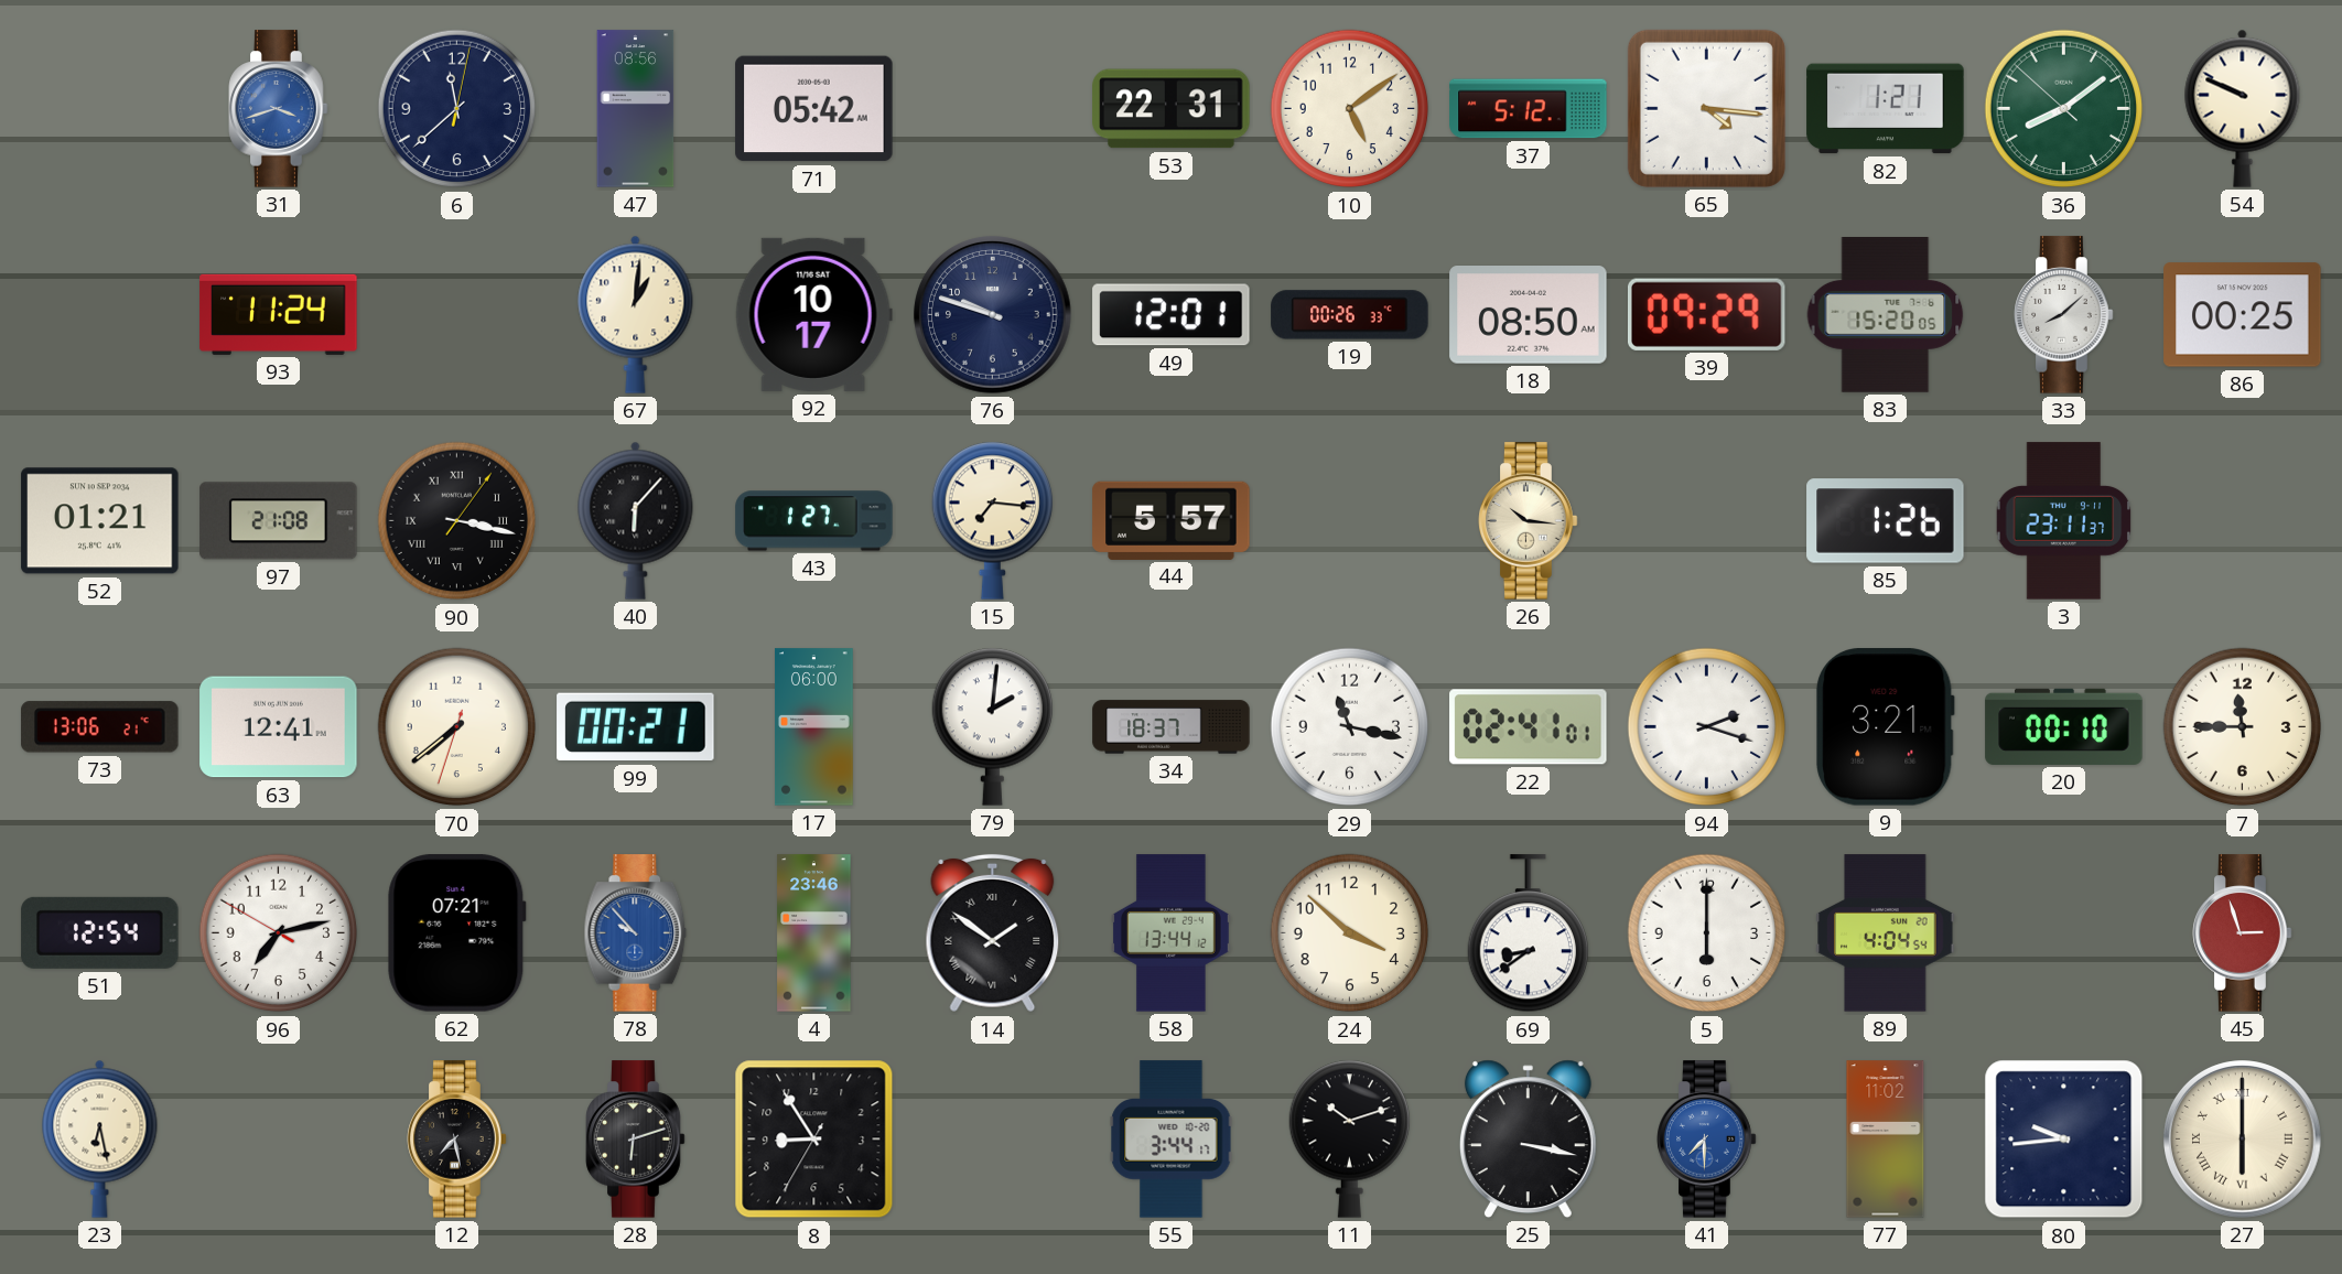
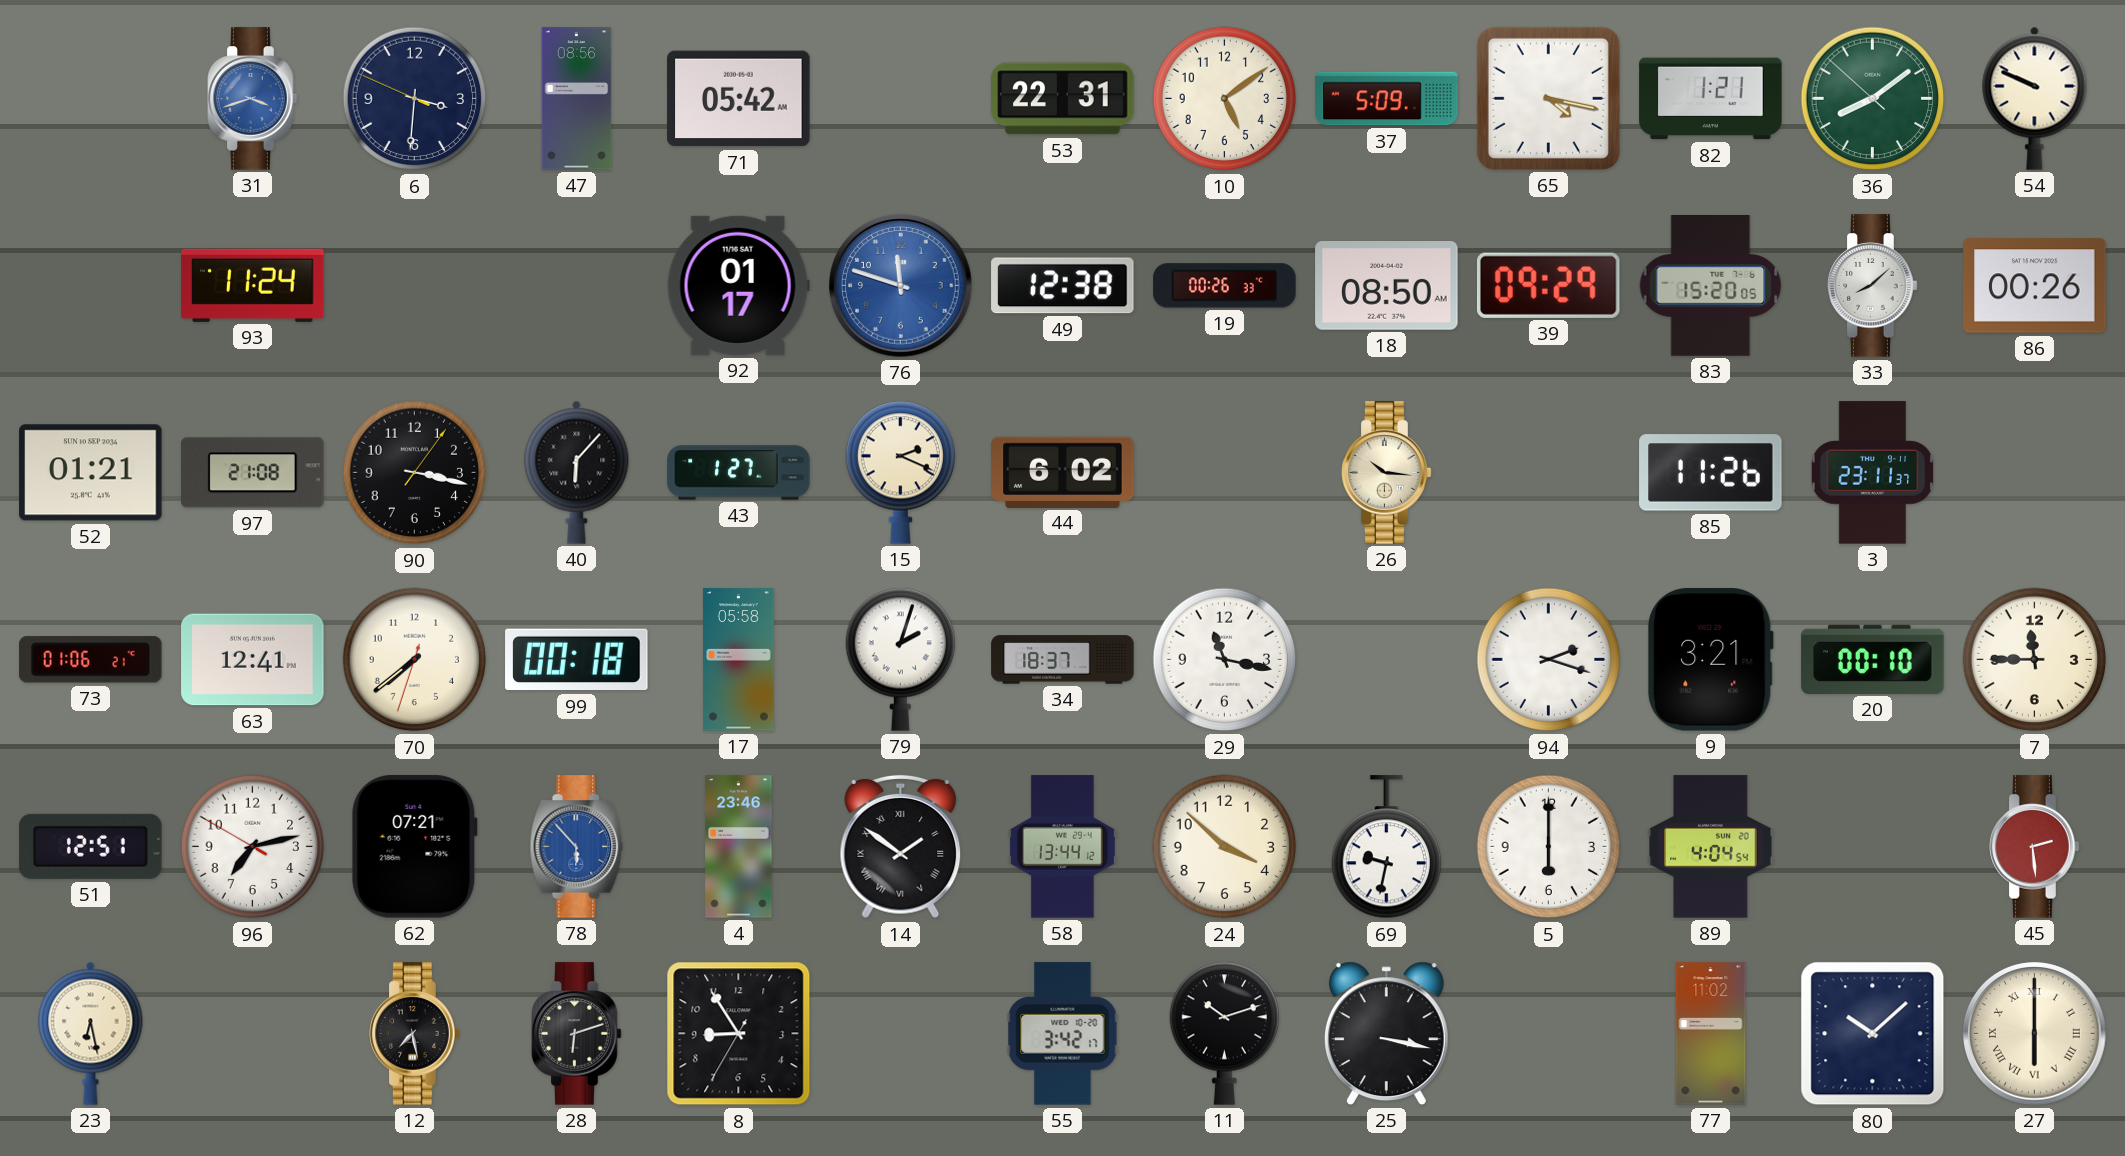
6: 11:38 -> 3:30
37: 5:12 -> 5:09
65: 4:16 -> 4:17
67: 1:01 -> none
92: 10:17 -> 01:17
76: 9:48 -> 11:48
76 dial: navy -> blue
49: 12:01 -> 12:38
86: 00:25 -> 00:26
90 numerals: Roman -> Arabic
15: 7:16 -> 2:19
44: 5:57 -> 6:02
85: 1:26 -> 11:26
73: 13:06 -> 01:06
99: 00:21 -> 00:18
17: 06:00 -> 05:58
79: 2:01 -> 2:03
22: 02:41 -> none
51: 12:54 -> 12:51
78: 9:53 -> 5:53
69: 8:39 -> 9:32
45: 2:57 -> 2:29
55: 3:44 -> 3:42
41: 7:30 -> none
80: 9:44 -> 10:08
